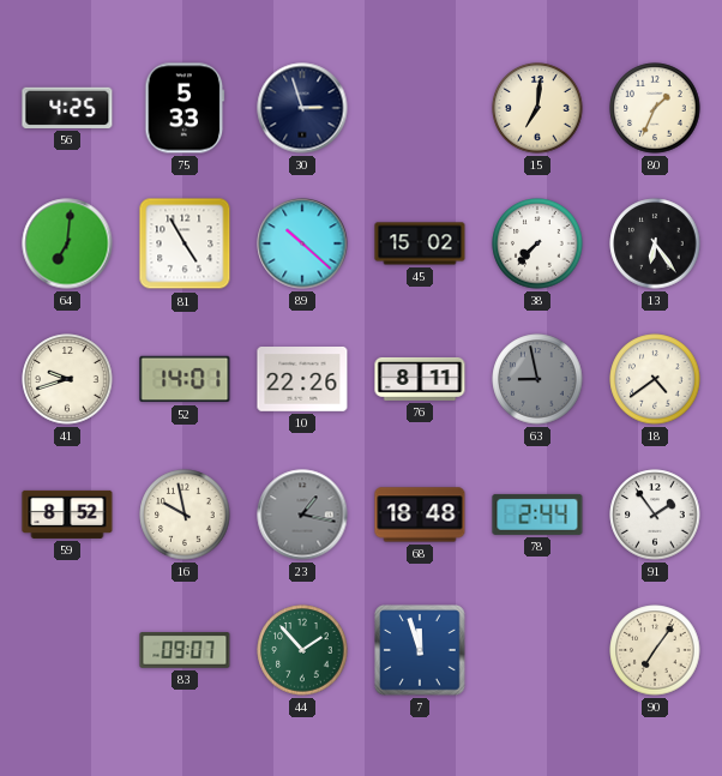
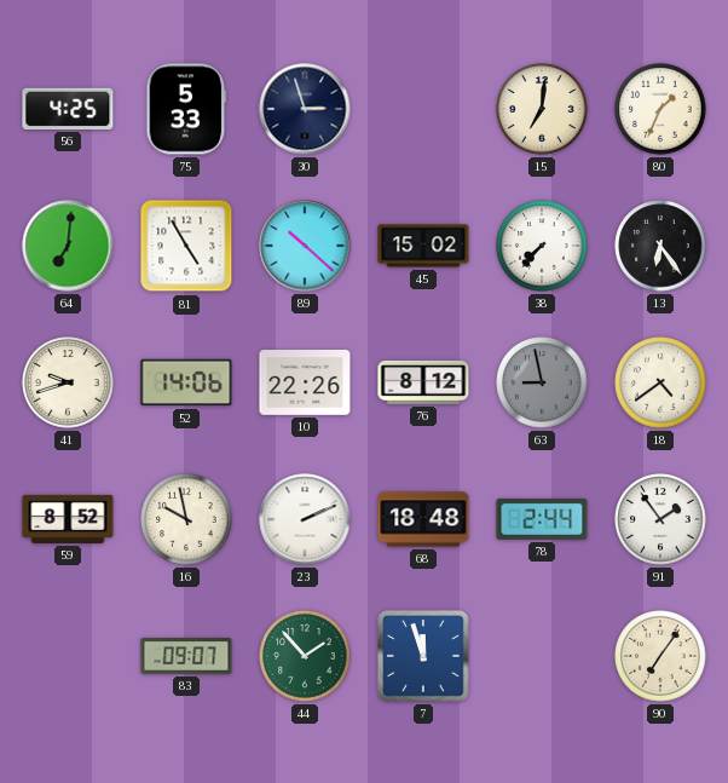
52: 14:01 -> 14:06
76: 8:11 -> 8:12
23: 1:17 -> 2:11
23 dial: grey -> white
